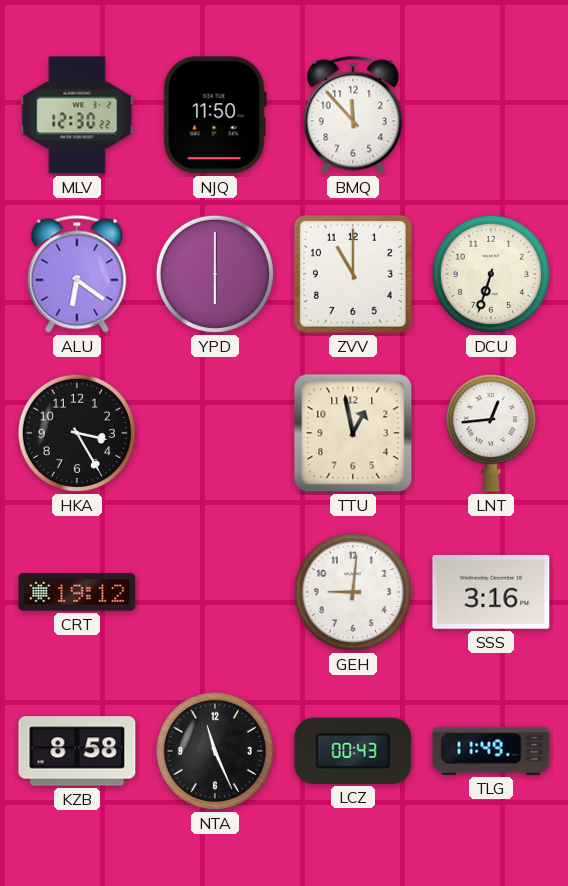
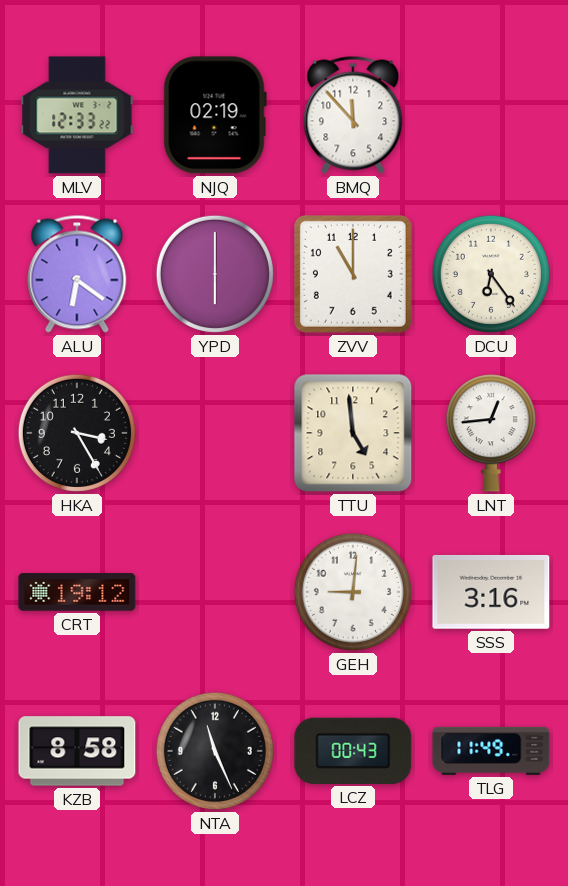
MLV: 12:30 -> 12:33
NJQ: 11:50 -> 02:19
DCU: 6:33 -> 6:24
TTU: 12:58 -> 4:59
